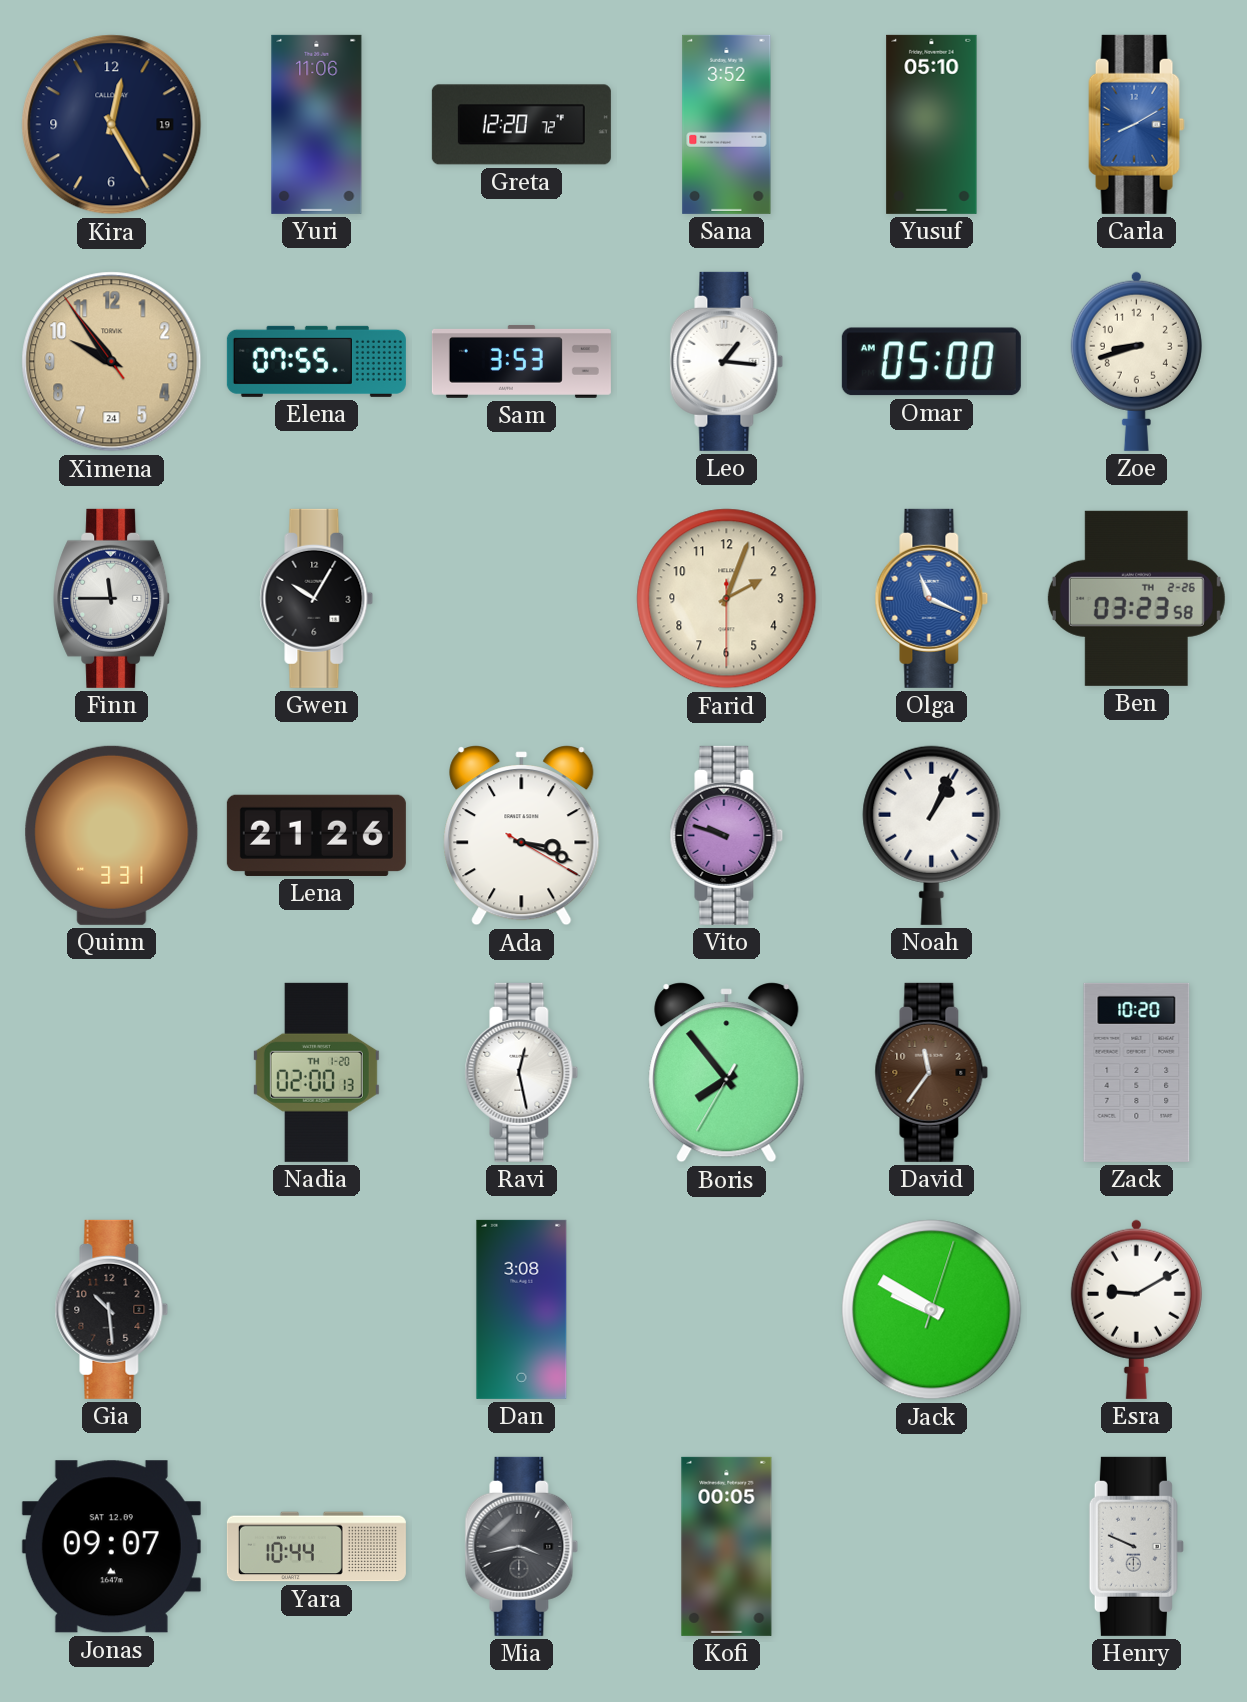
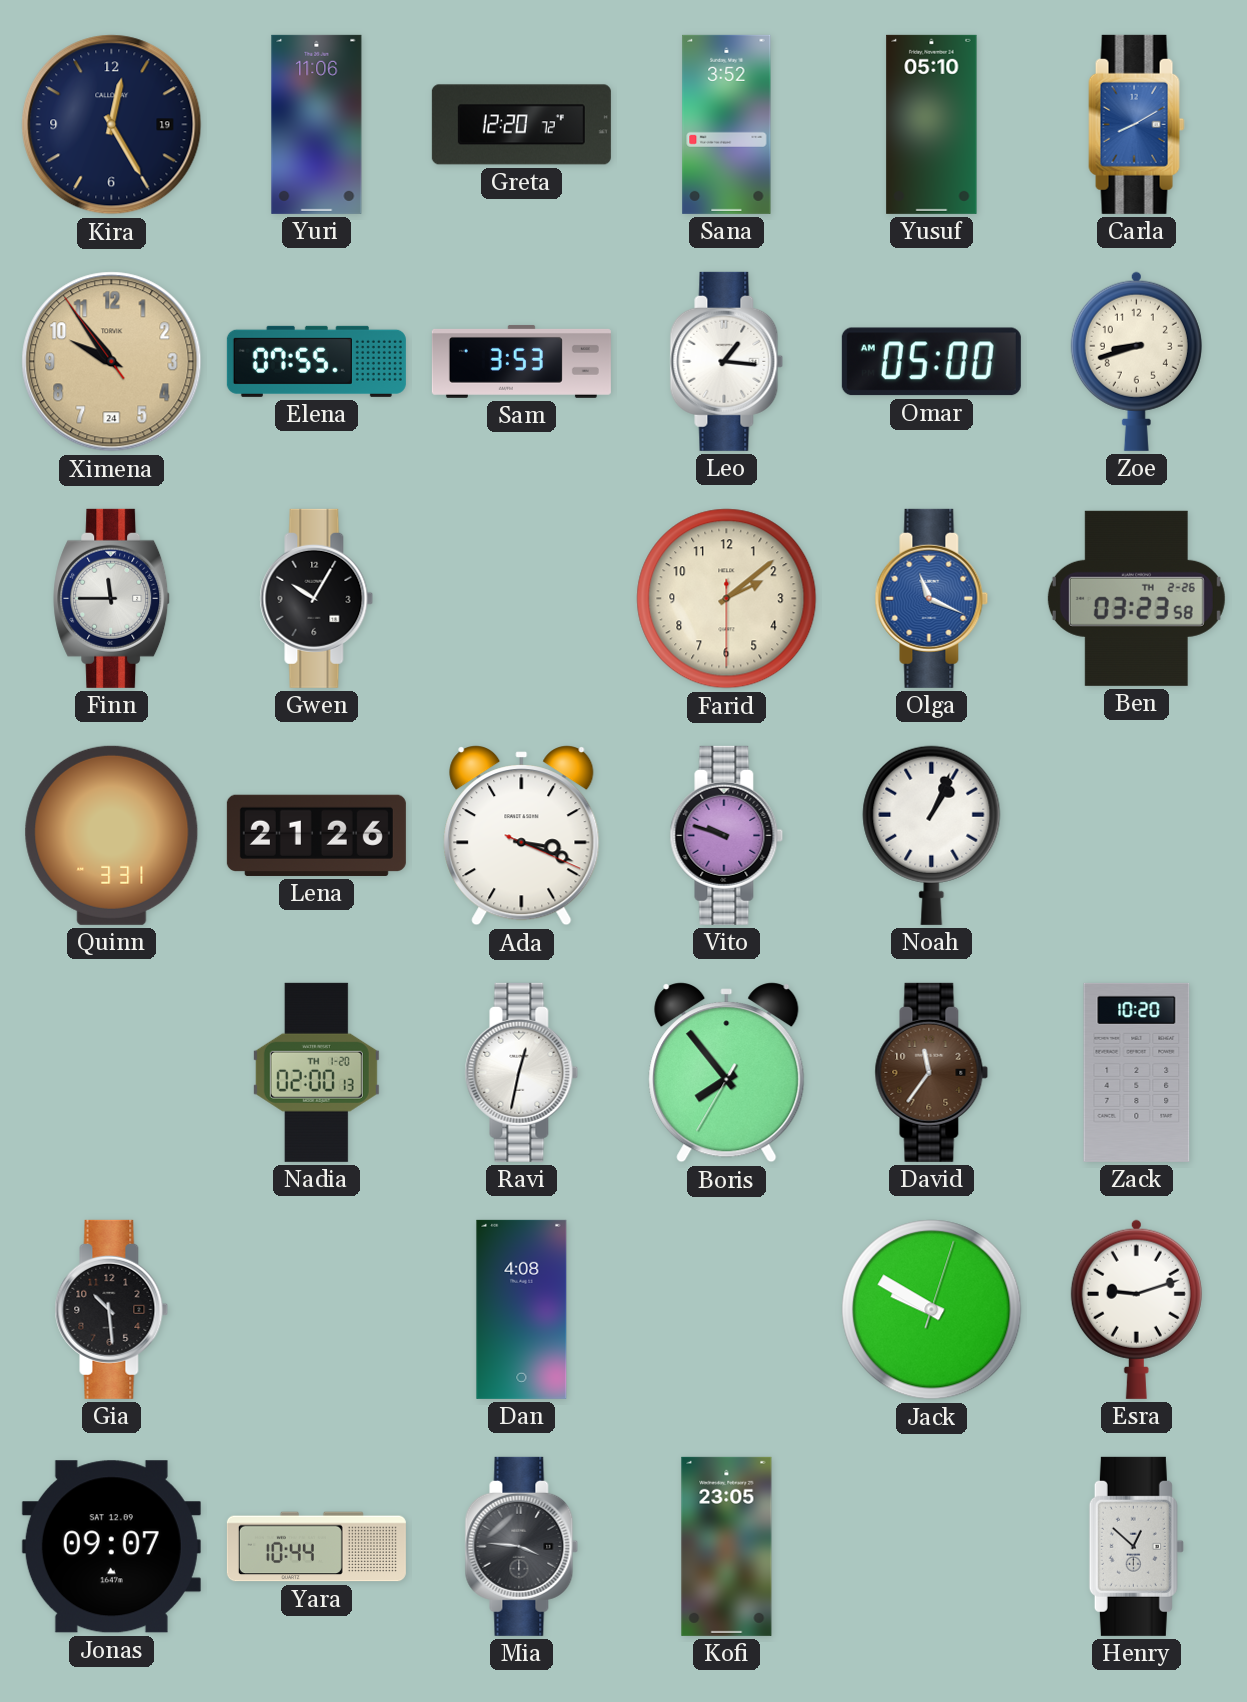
Farid: 2:03 -> 2:08
Ada: 3:18:20 -> 3:18:19
Ravi: 12:28 -> 12:32
Dan: 3:08 -> 4:08
Esra: 9:10 -> 9:12
Mia: 3:43 -> 3:46
Kofi: 00:05 -> 23:05
Henry: 9:49 -> 12:52
